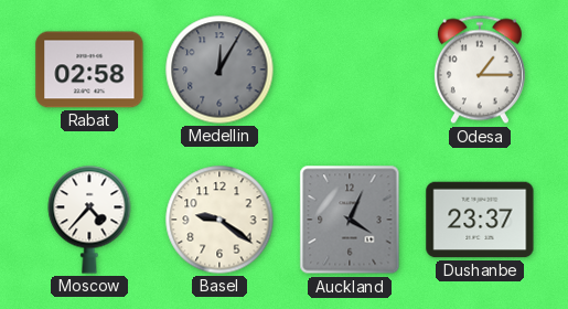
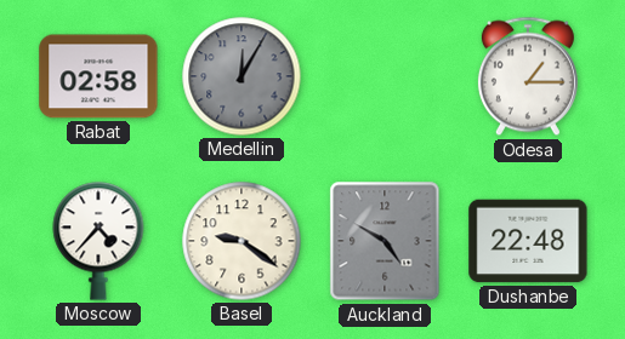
Auckland: 4:04 -> 4:50
Dushanbe: 23:37 -> 22:48
